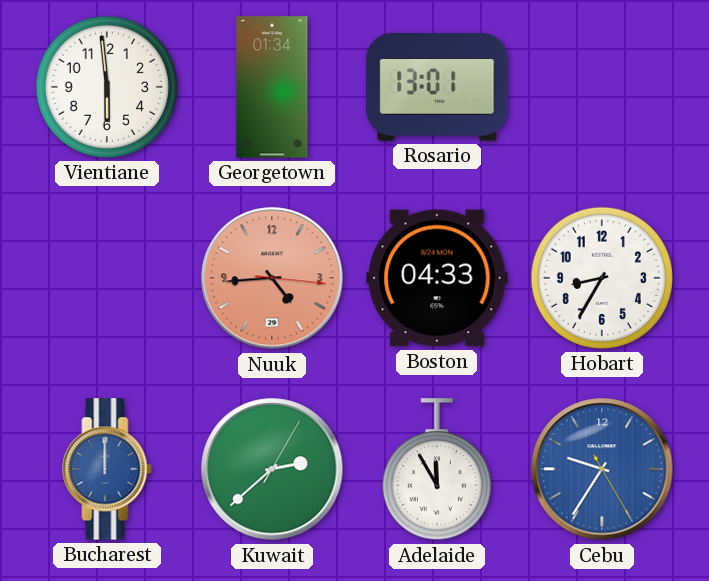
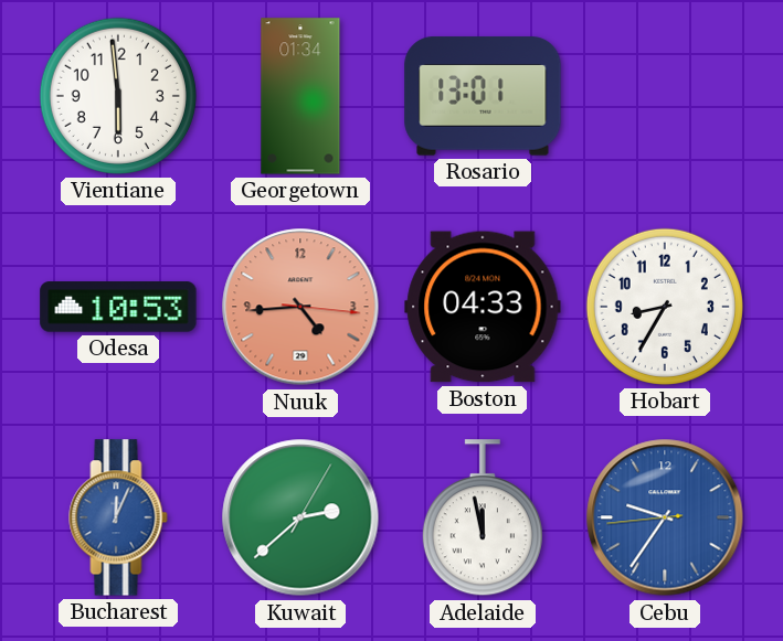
Odesa: none -> 10:53
Bucharest: 12:00 -> 12:04
Adelaide: 11:55 -> 11:58
Cebu: 9:35:25 -> 9:35:44
